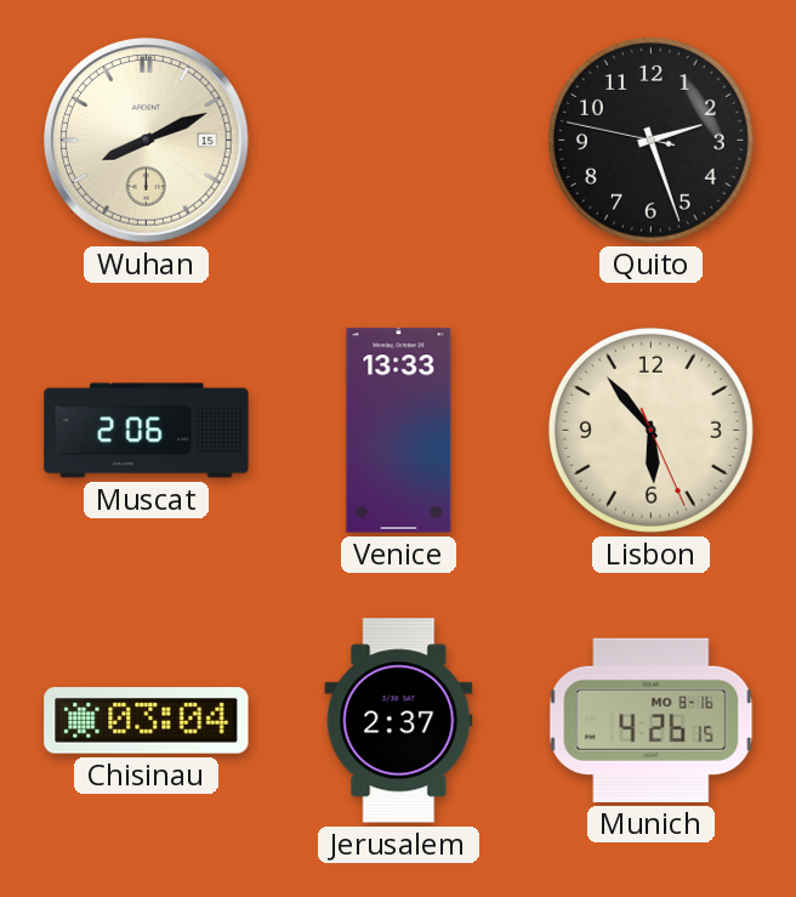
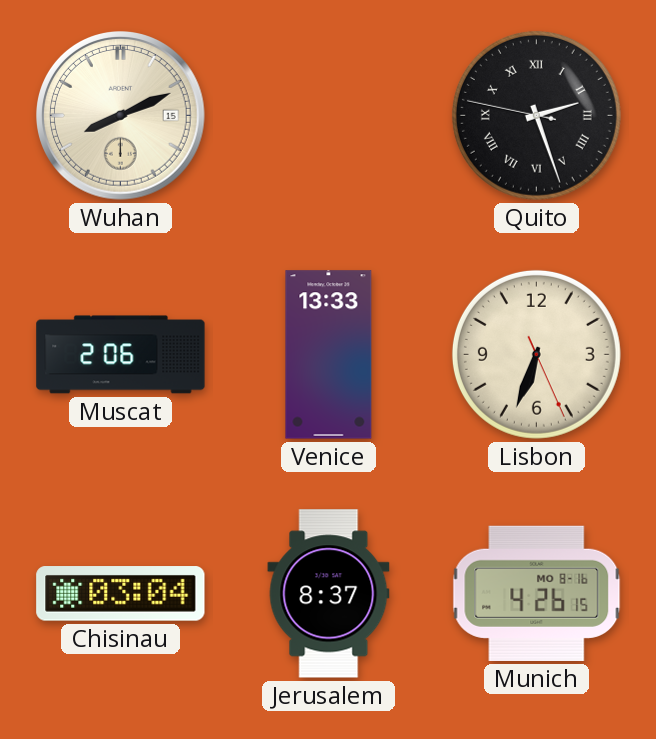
Quito numerals: Arabic -> Roman
Lisbon: 5:53 -> 6:33
Jerusalem: 2:37 -> 8:37
